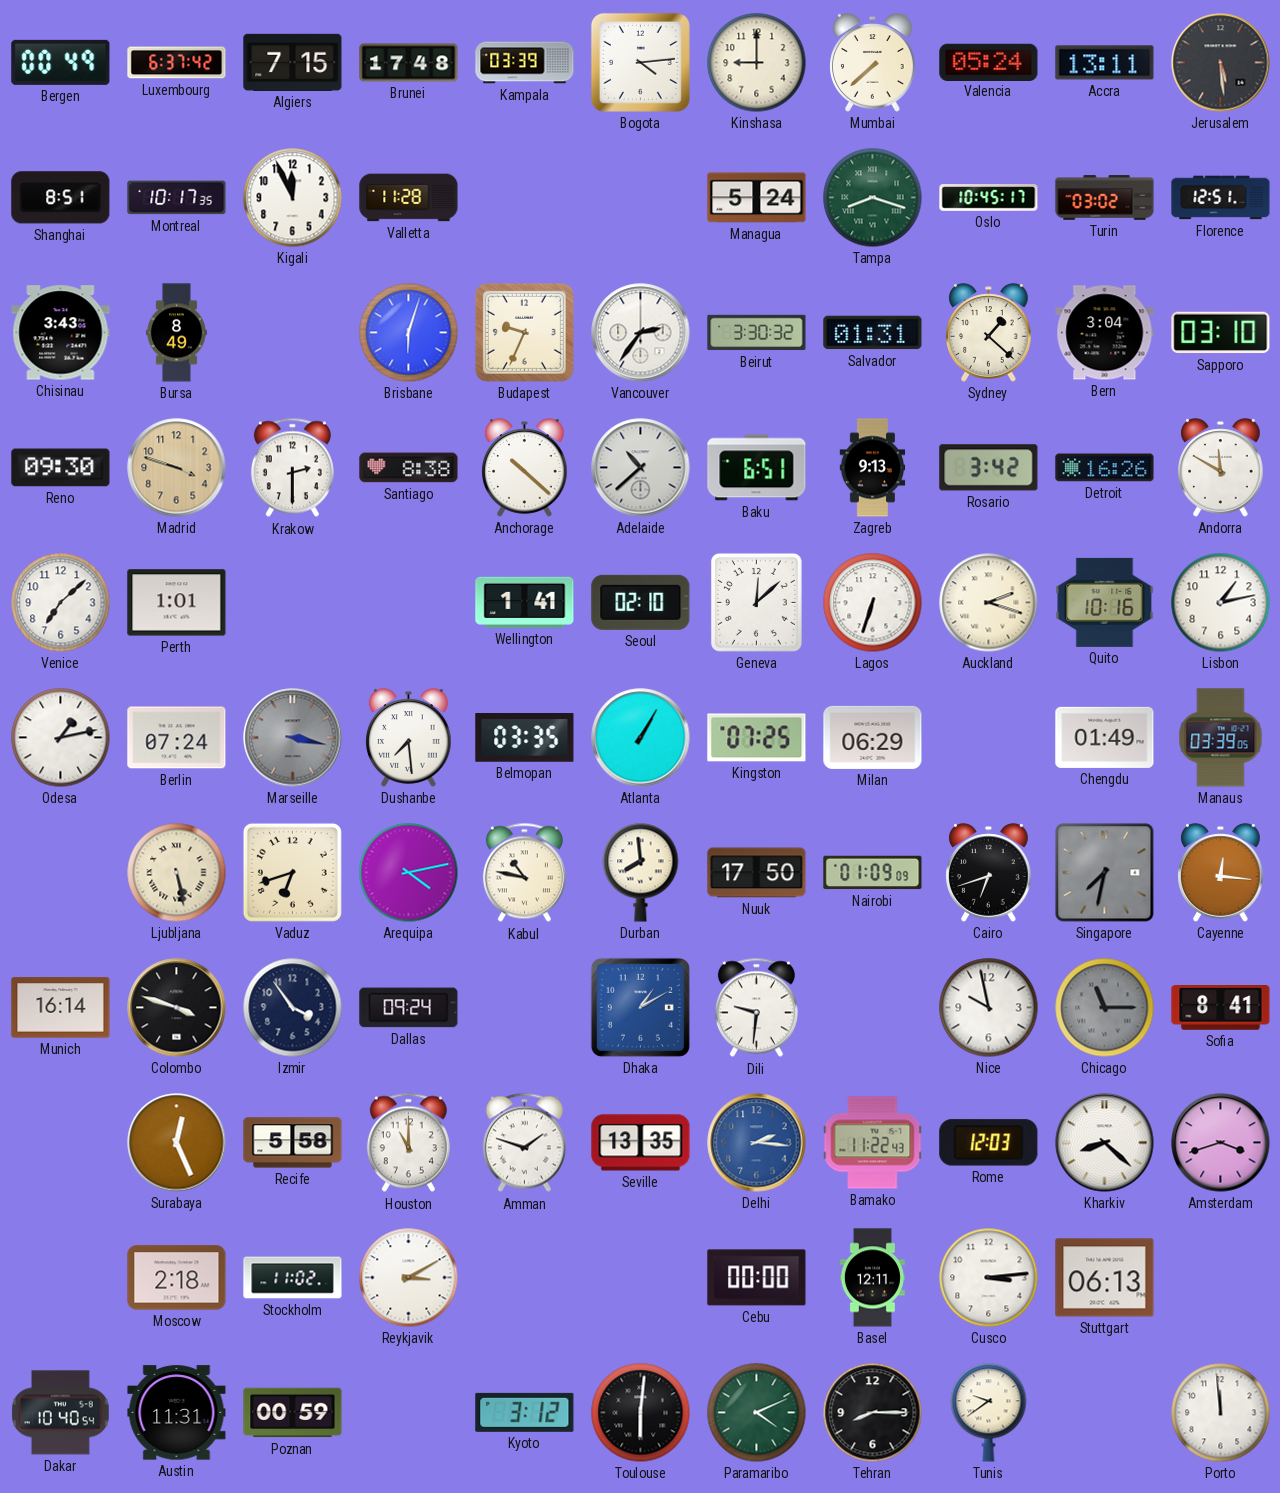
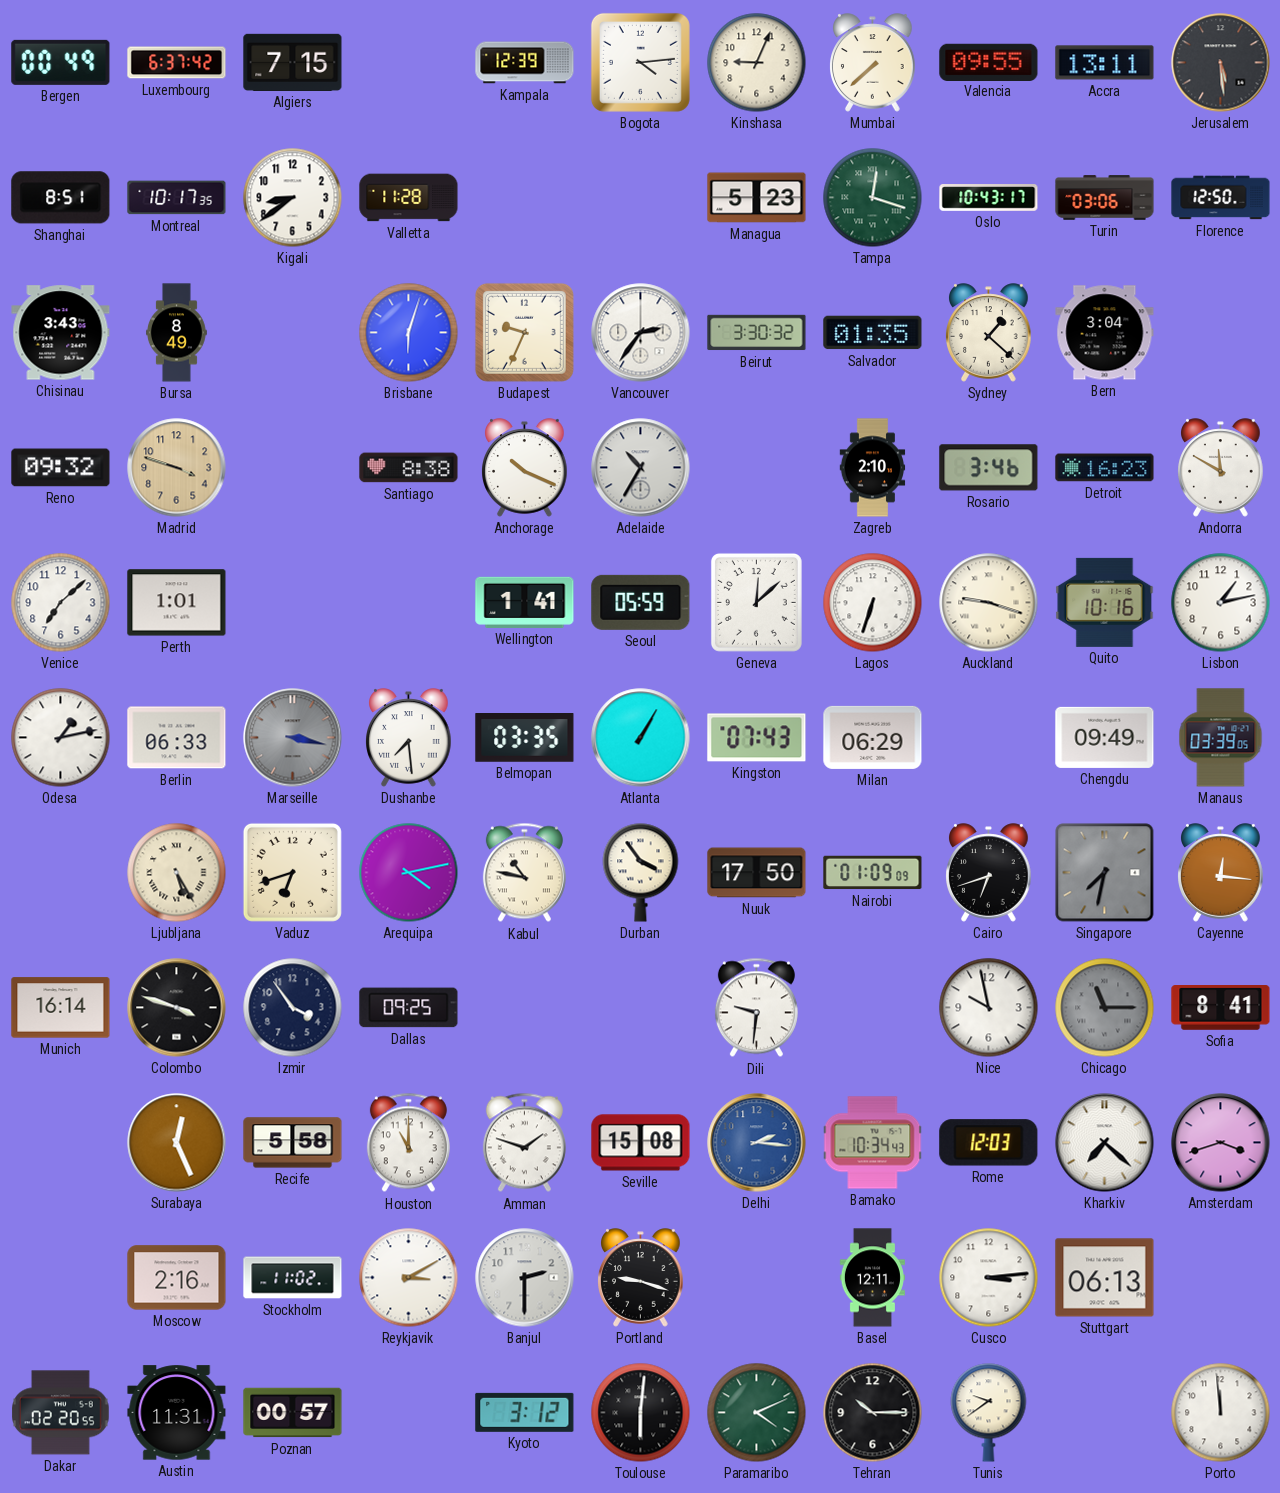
Brunei: 17:48 -> none
Kampala: 03:39 -> 12:39
Kinshasa: 9:00 -> 9:04
Valencia: 05:24 -> 09:55
Kigali: 11:56 -> 8:39
Managua: 5:24 -> 5:23
Tampa: 8:18 -> 12:18
Oslo: 10:45 -> 10:43
Turin: 03:02 -> 03:06
Florence: 12:51 -> 12:50
Salvador: 01:31 -> 01:35
Sapporo: 03:10 -> none
Reno: 09:30 -> 09:32
Krakow: 2:30 -> none
Anchorage: 10:22 -> 10:19
Adelaide: 10:38 -> 10:35
Baku: 6:51 -> none
Zagreb: 9:13 -> 2:10
Rosario: 3:42 -> 3:46
Detroit: 16:26 -> 16:23
Seoul: 02:10 -> 05:59
Auckland: 2:18 -> 9:18
Berlin: 07:24 -> 06:33
Kingston: 07:25 -> 07:43
Chengdu: 01:49 -> 09:49
Ljubljana: 5:28 -> 5:25
Durban: 7:59 -> 3:54
Dallas: 09:24 -> 09:25
Dhaka: 1:10 -> none
Seville: 13:35 -> 15:08
Bamako: 11:22 -> 10:34
Kharkiv: 8:22 -> 7:22
Moscow: 2:18 -> 2:16
Banjul: none -> 2:30
Portland: none -> 9:18
Cebu: 00:00 -> none
Dakar: 10:40 -> 02:20
Poznan: 00:59 -> 00:57
Tehran: 8:15 -> 10:15
